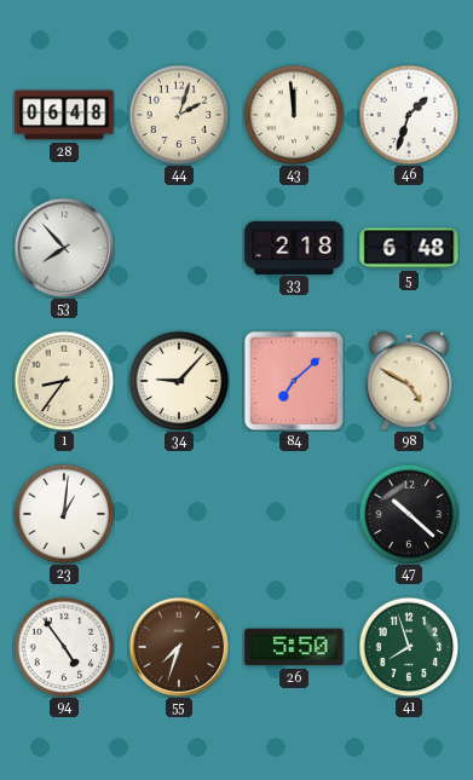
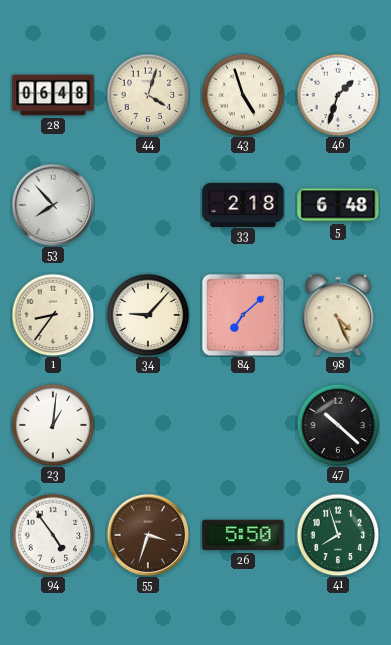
44: 2:03 -> 4:03
43: 11:59 -> 4:57
98: 4:50 -> 4:26
55: 7:33 -> 3:33
